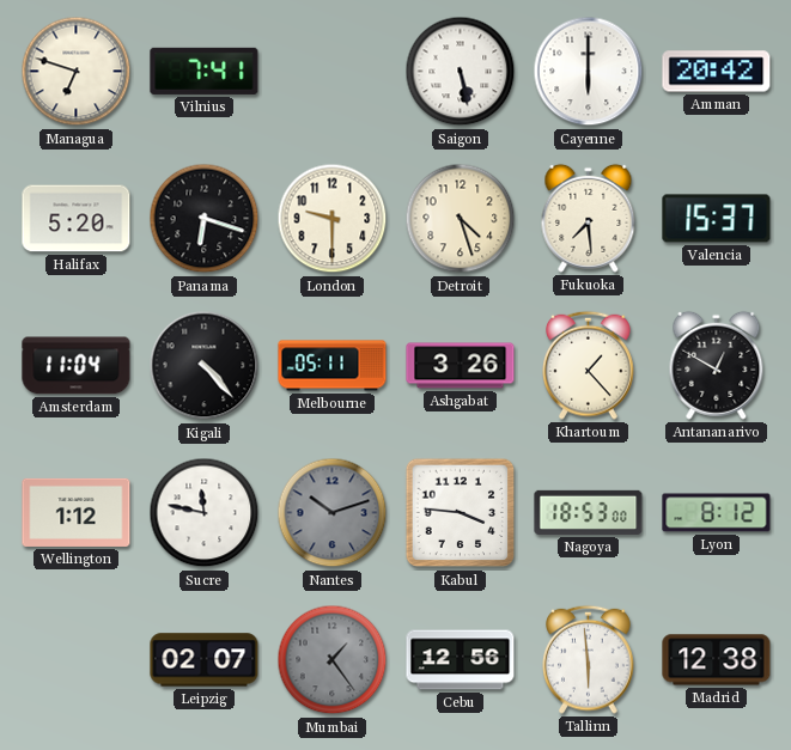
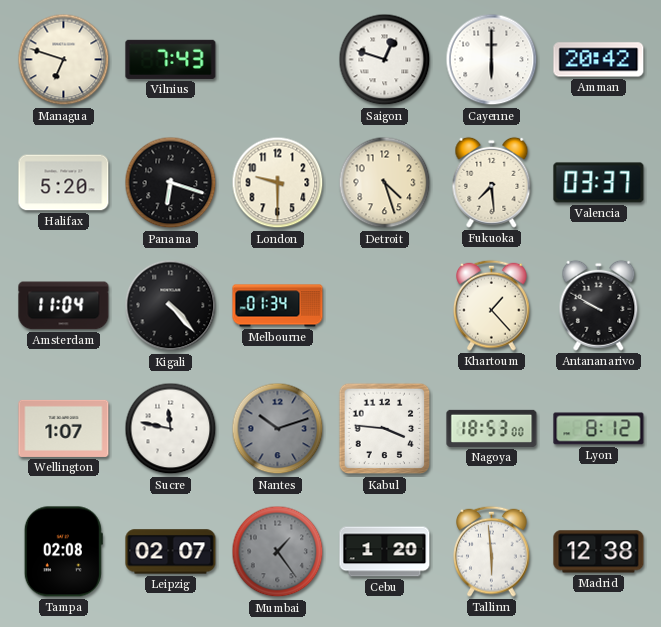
Vilnius: 7:41 -> 7:43
Saigon: 5:28 -> 12:48
Valencia: 15:37 -> 03:37
Melbourne: 05:11 -> 01:34
Ashgabat: 3:26 -> none
Antananarivo: 12:50 -> 9:50
Wellington: 1:12 -> 1:07
Tampa: none -> 02:08
Cebu: 12:56 -> 1:20
